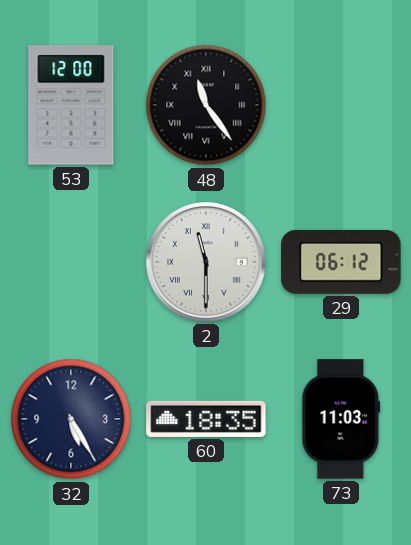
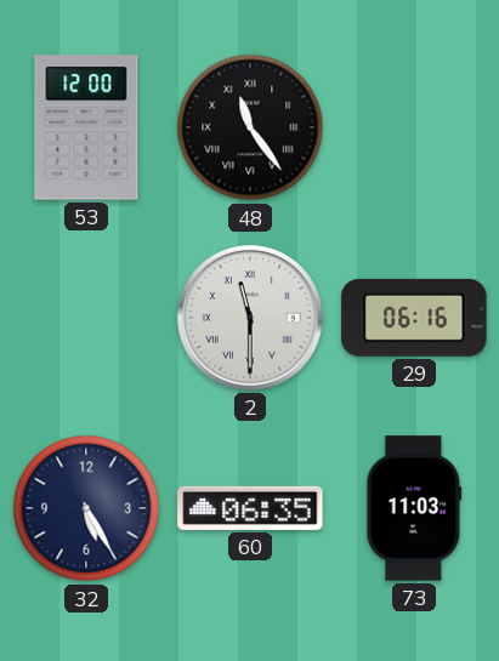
29: 06:12 -> 06:16
60: 18:35 -> 06:35
